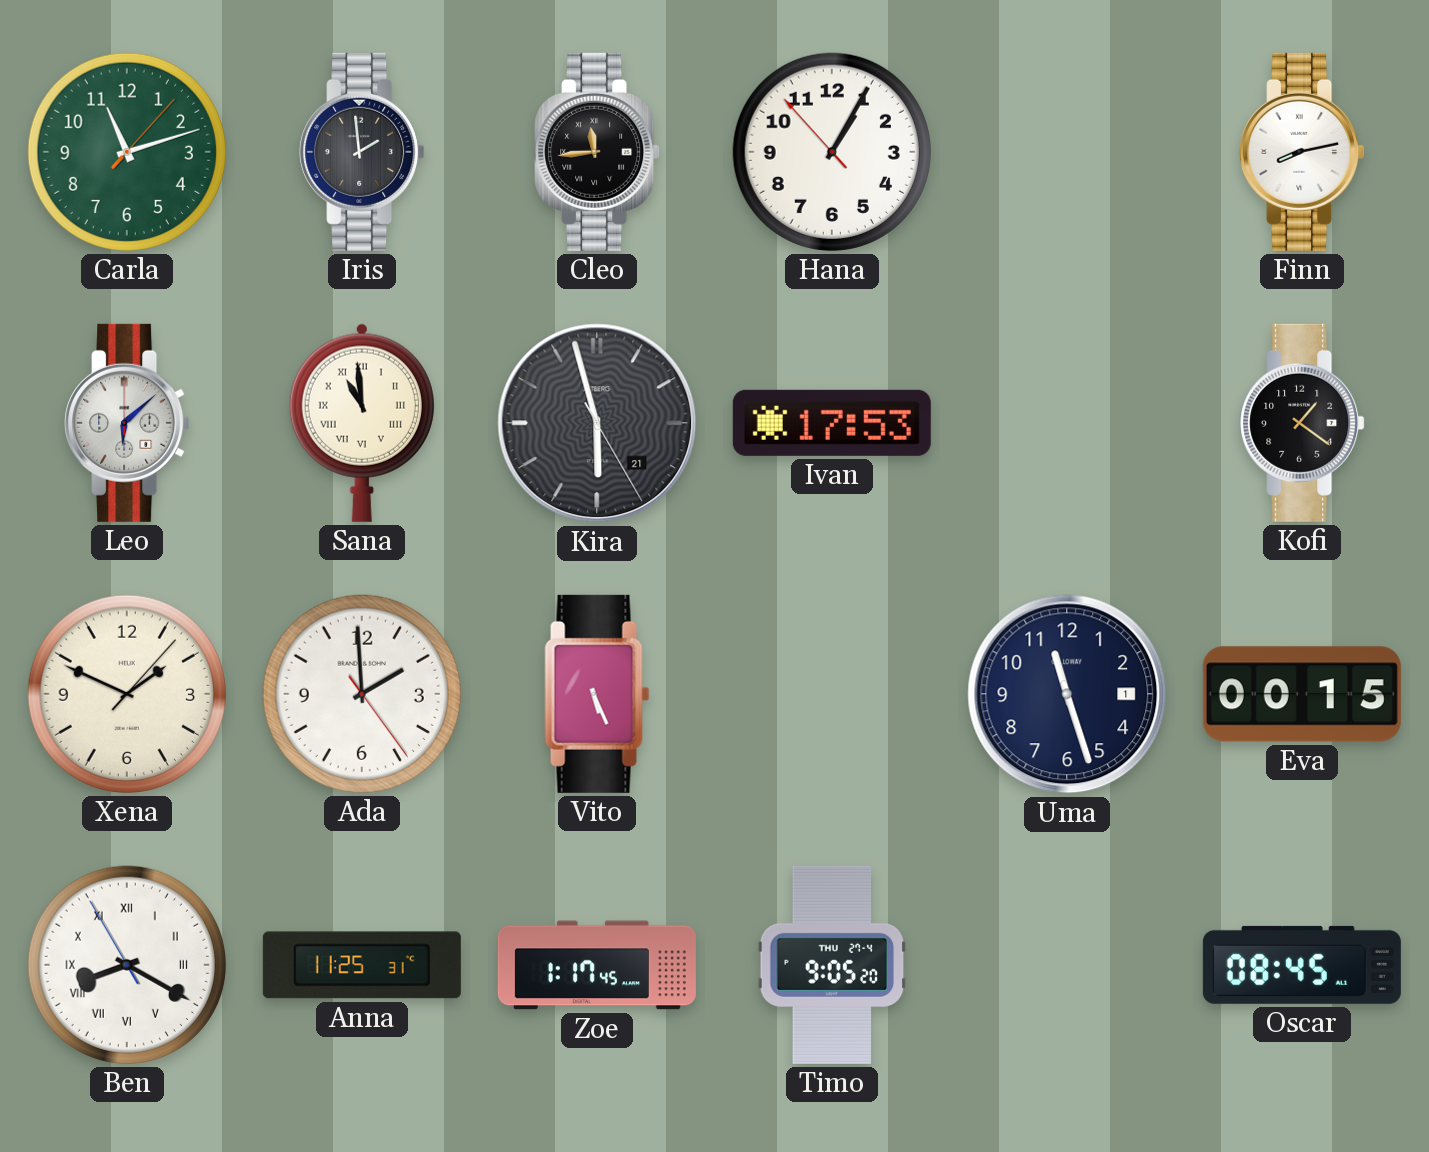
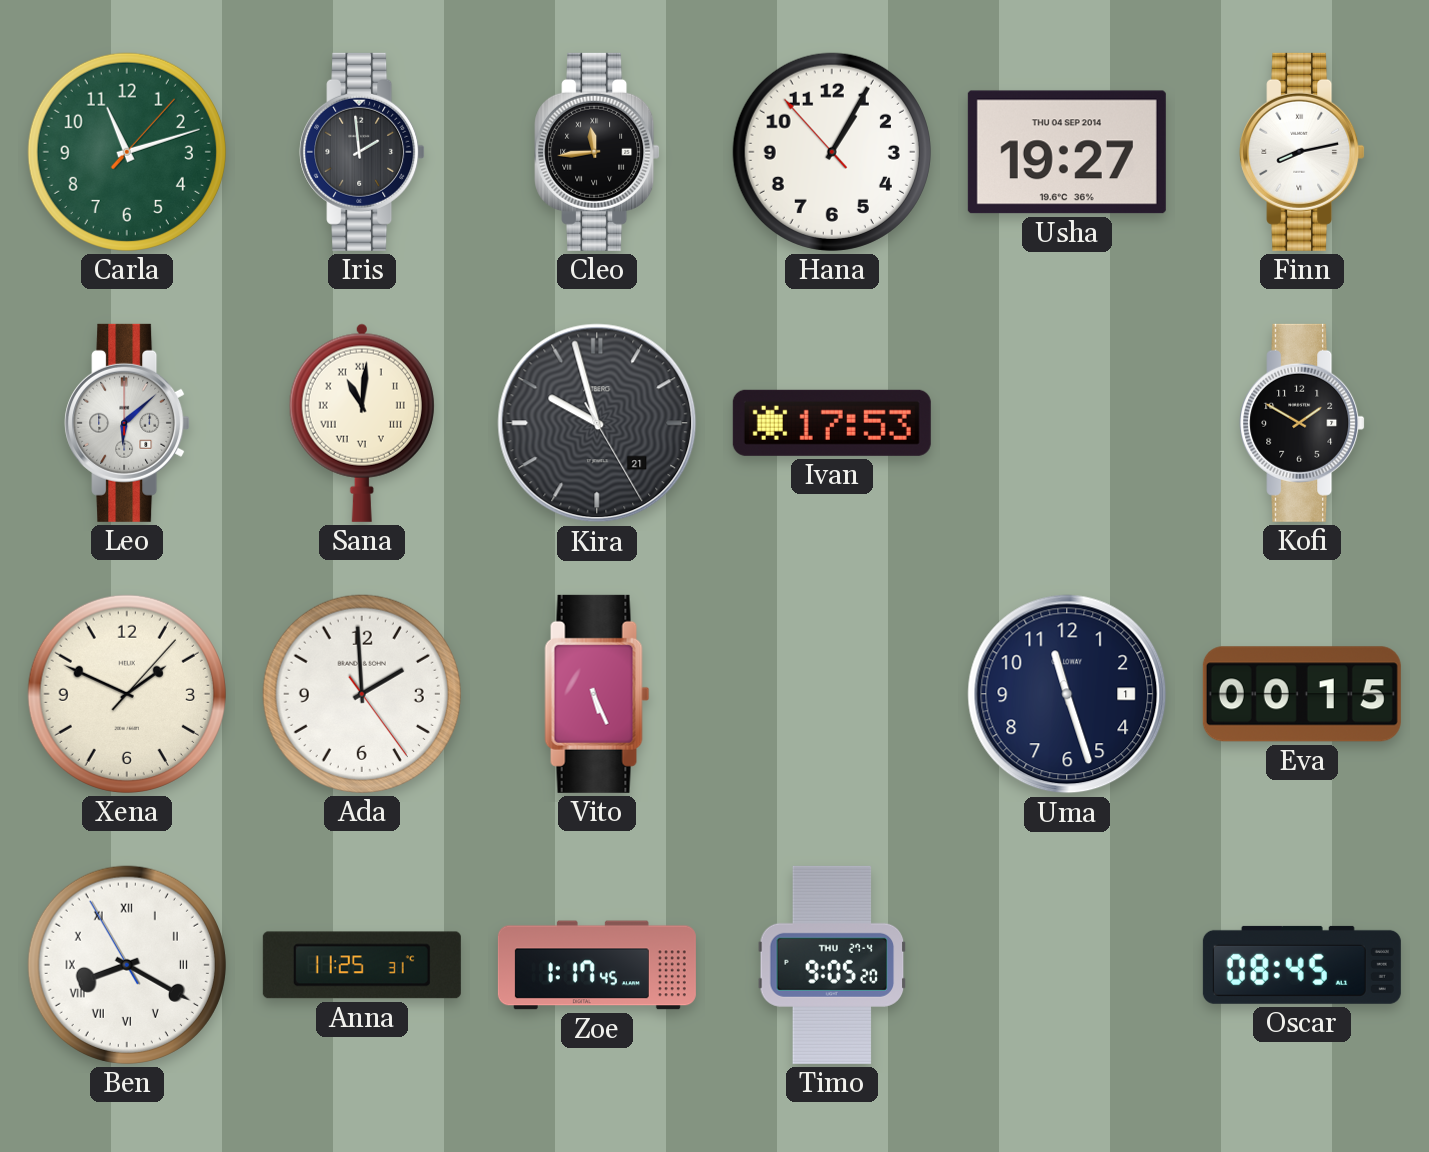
Usha: none -> 19:27
Sana: 10:59 -> 11:01
Kira: 5:57 -> 9:57
Kofi: 1:21 -> 1:50
